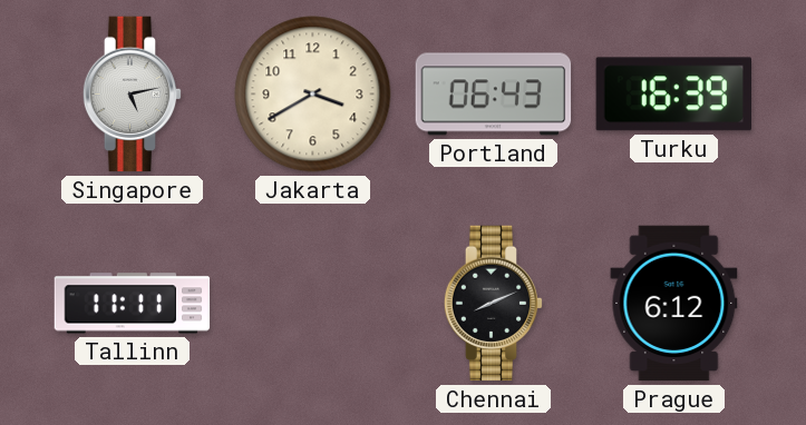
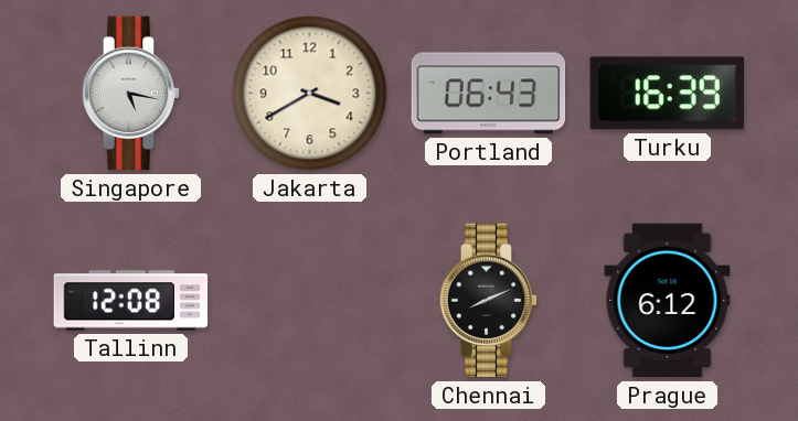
Singapore: 5:13 -> 5:17
Tallinn: 11:11 -> 12:08
